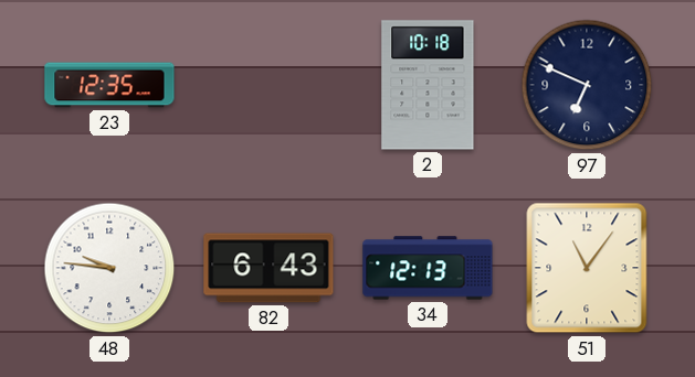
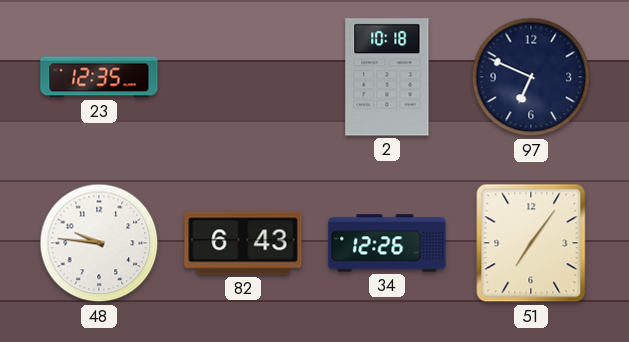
34: 12:13 -> 12:26
51: 11:06 -> 7:06
